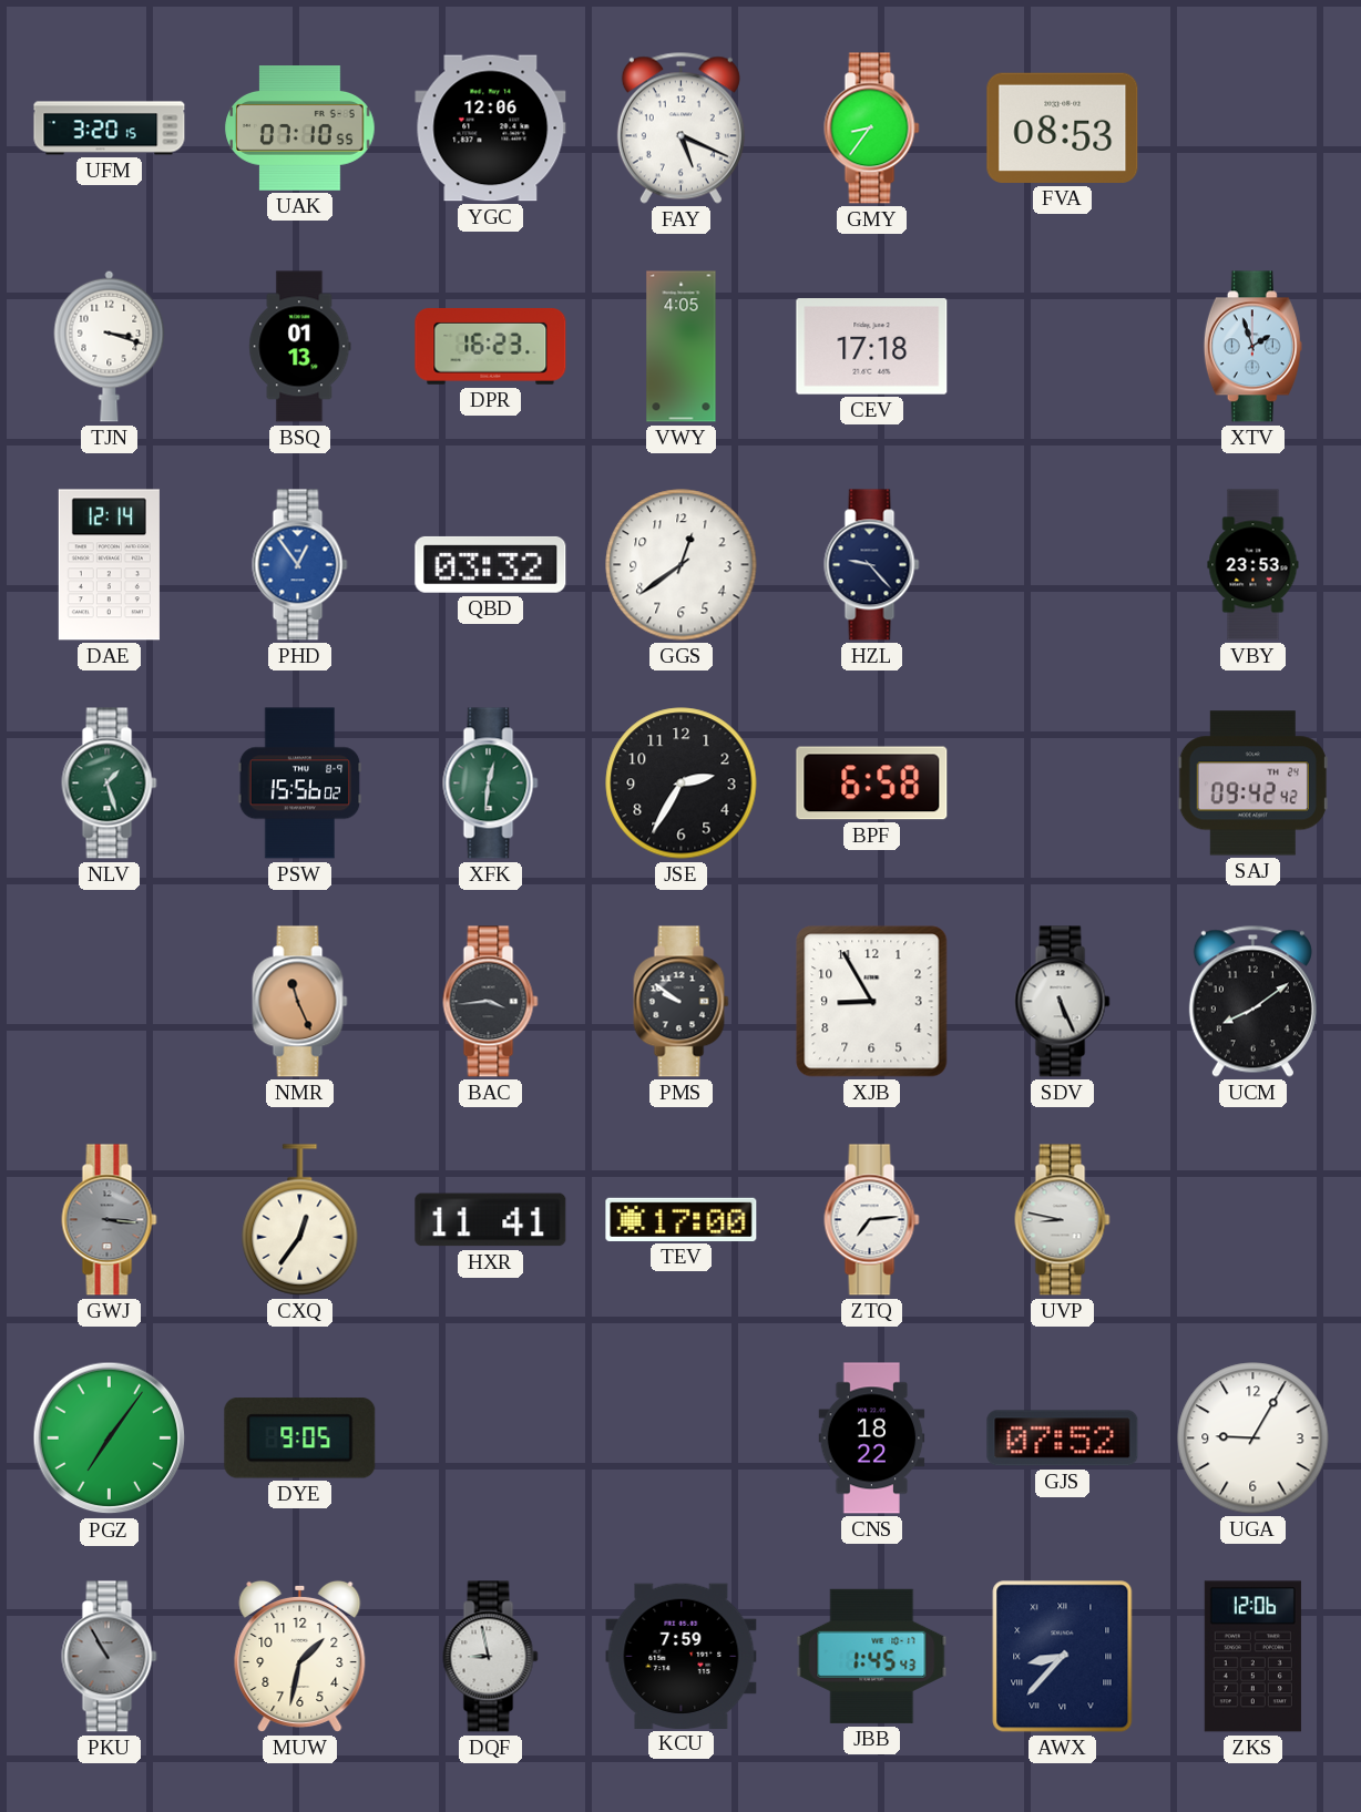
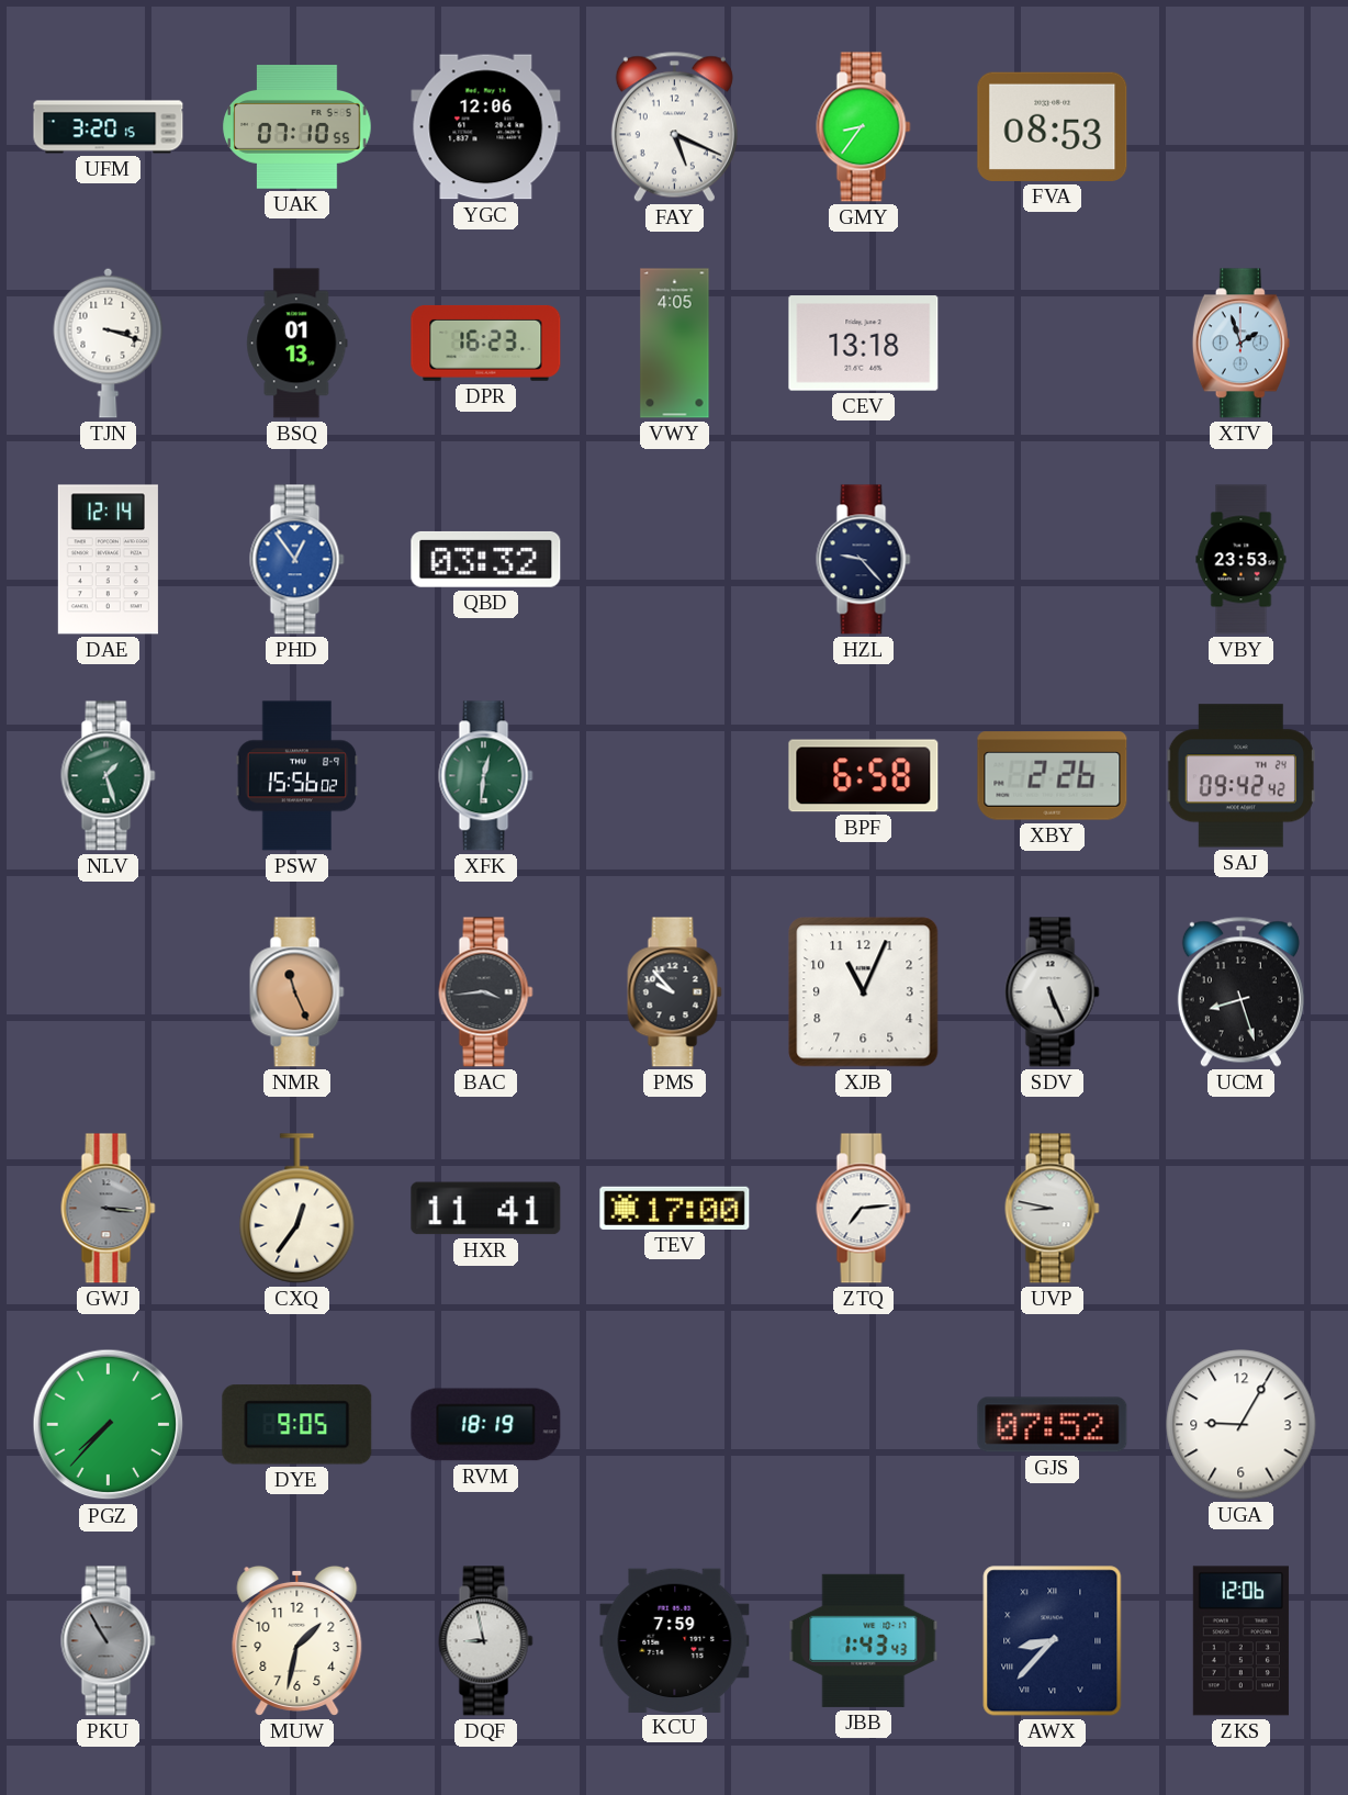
CEV: 17:18 -> 13:18
GGS: 12:39 -> none
JSE: 2:35 -> none
XBY: none -> 2:26
PMS: 9:51 -> 9:53
XJB: 8:55 -> 11:04
UCM: 8:09 -> 8:27
PGZ: 7:06 -> 7:37
RVM: none -> 18:19
CNS: 18:22 -> none
JBB: 1:45 -> 1:43
